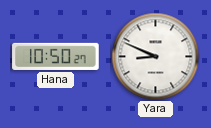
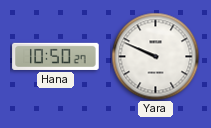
Yara: 8:49 -> 9:49
